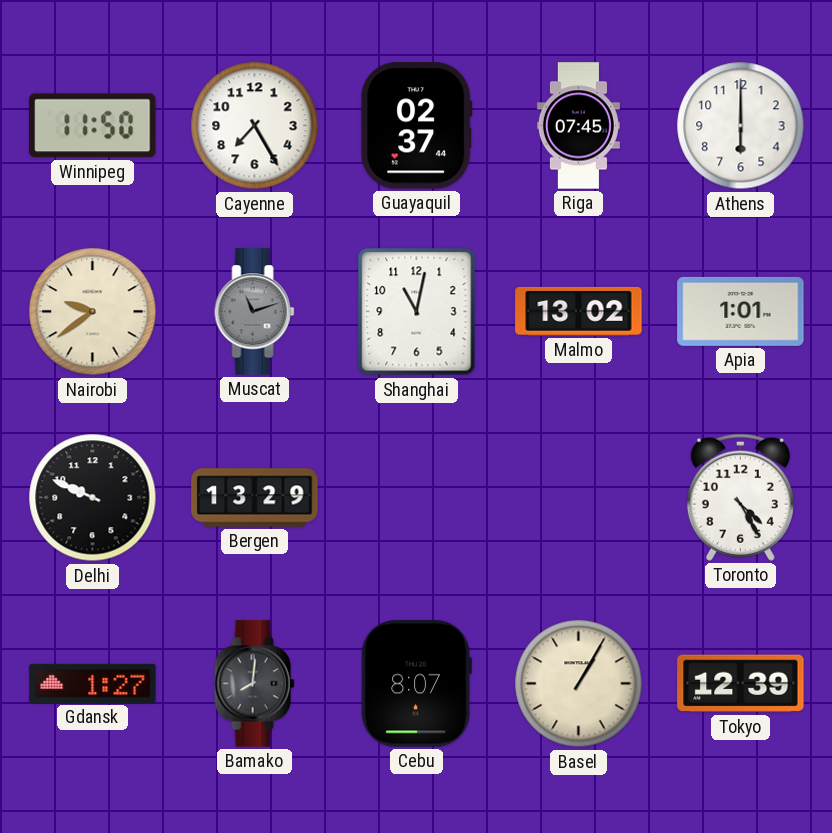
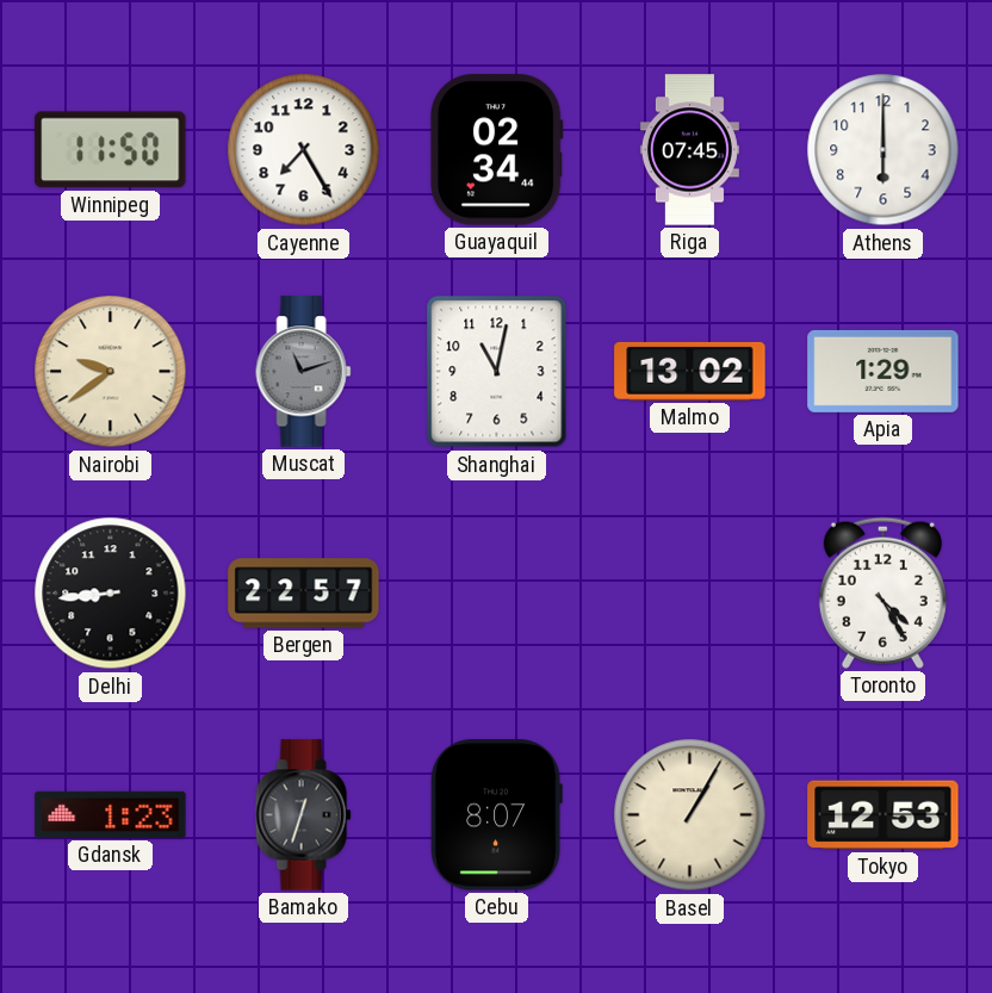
Guayaquil: 02:37 -> 02:34
Apia: 1:01 -> 1:29
Delhi: 9:49 -> 8:44
Bergen: 13:29 -> 22:57
Gdansk: 1:27 -> 1:23
Bamako: 8:01 -> 12:33
Tokyo: 12:39 -> 12:53
